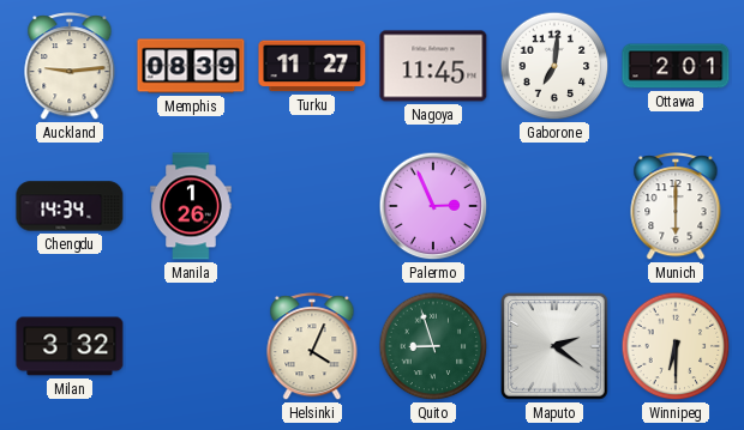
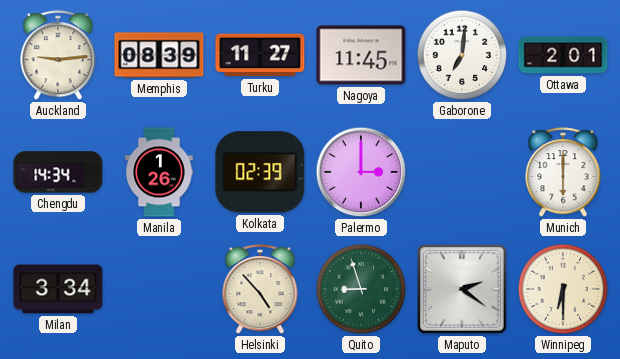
Kolkata: none -> 02:39
Palermo: 2:56 -> 3:00
Milan: 3:32 -> 3:34
Helsinki: 4:04 -> 4:53
